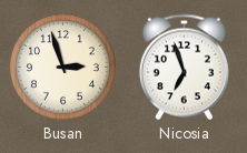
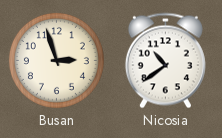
Nicosia: 6:57 -> 10:39
